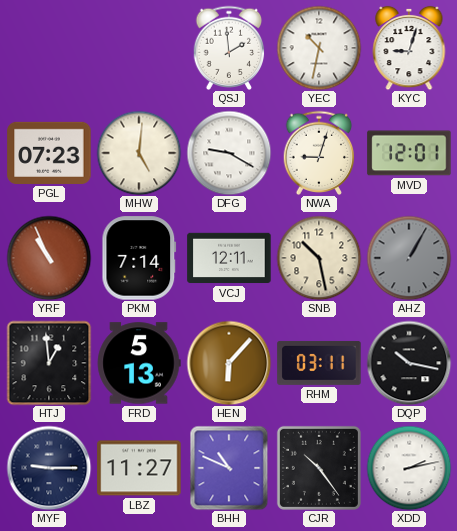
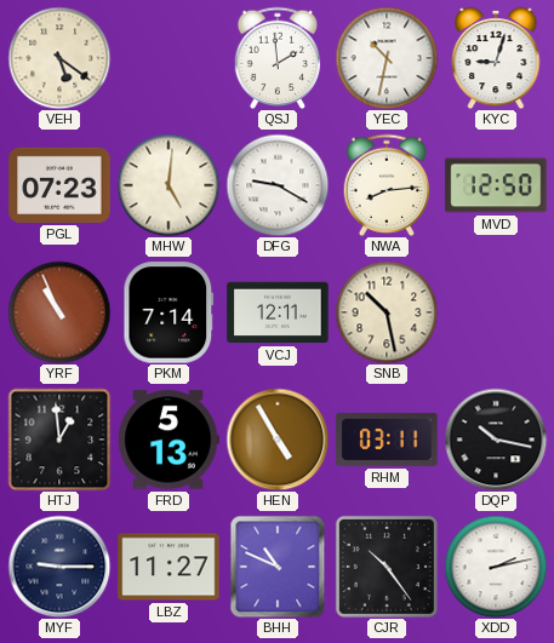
VEH: none -> 5:21
NWA: 9:03 -> 8:14
MVD: 12:01 -> 12:50
AHZ: 1:05 -> none
HEN: 6:07 -> 4:55
